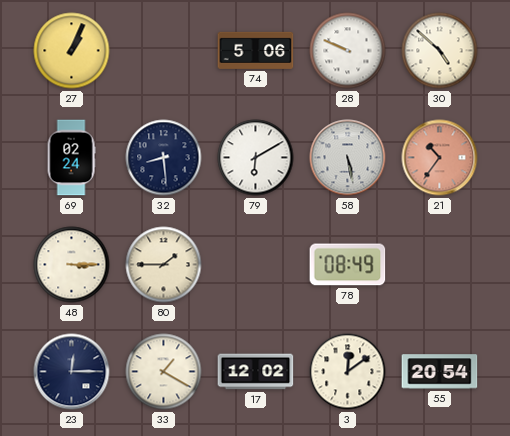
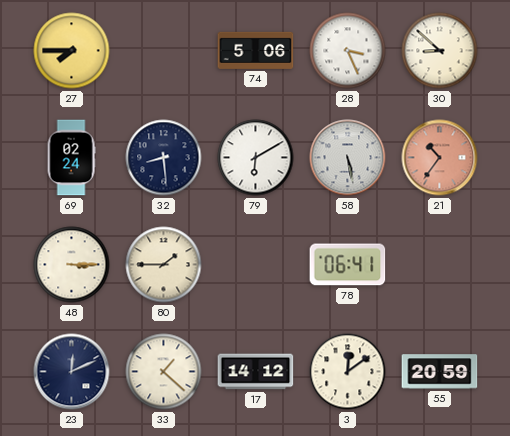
27: 1:04 -> 7:45
28: 9:49 -> 3:26
30: 4:52 -> 8:52
78: 08:49 -> 06:41
23: 12:15 -> 12:11
33: 1:20 -> 1:22
17: 12:02 -> 14:12
55: 20:54 -> 20:59
